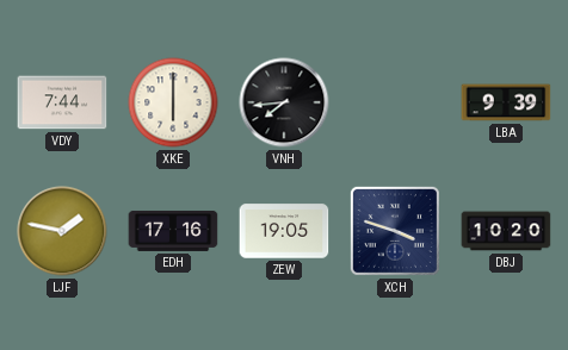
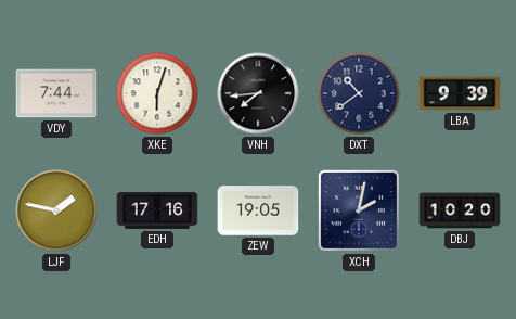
XKE: 6:00 -> 6:03
DXT: none -> 10:39
XCH: 3:48 -> 2:02
